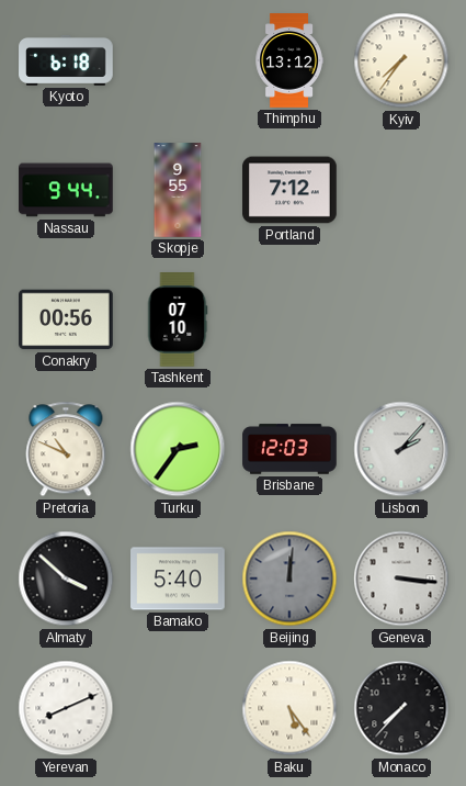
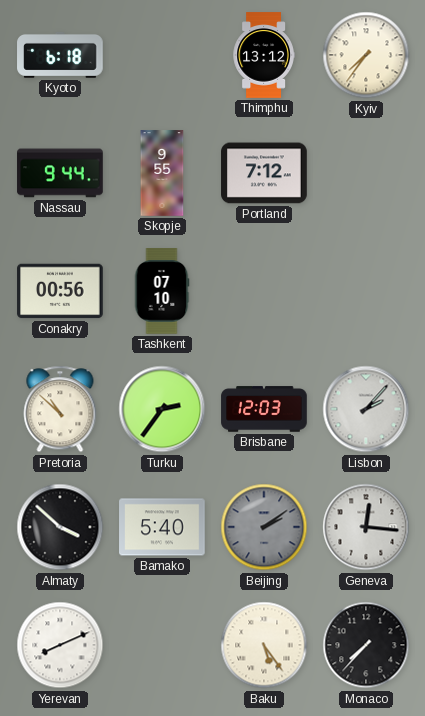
Pretoria: 10:49 -> 10:52
Beijing: 12:01 -> 2:09
Geneva: 3:16 -> 12:16
